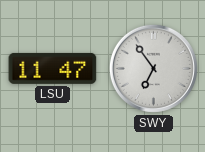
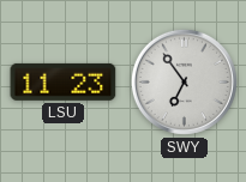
LSU: 11:47 -> 11:23
